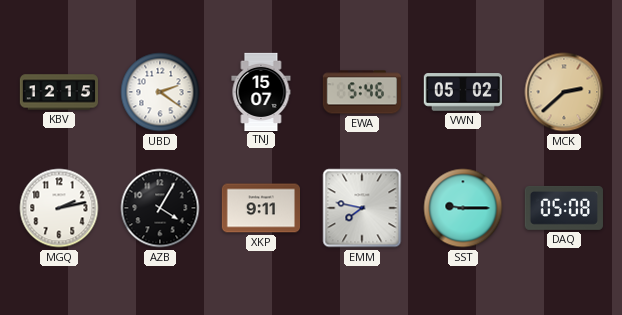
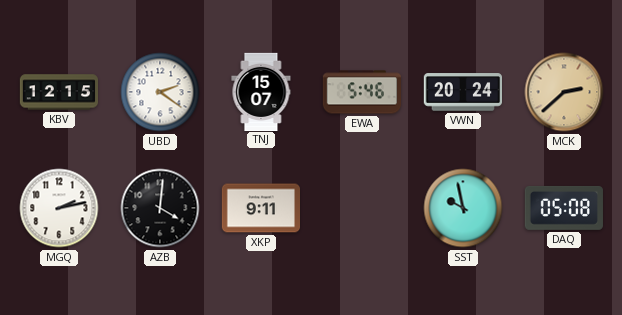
VWN: 05:02 -> 20:24
AZB: 4:05 -> 4:01
EMM: 7:47 -> none
SST: 9:15 -> 9:58
